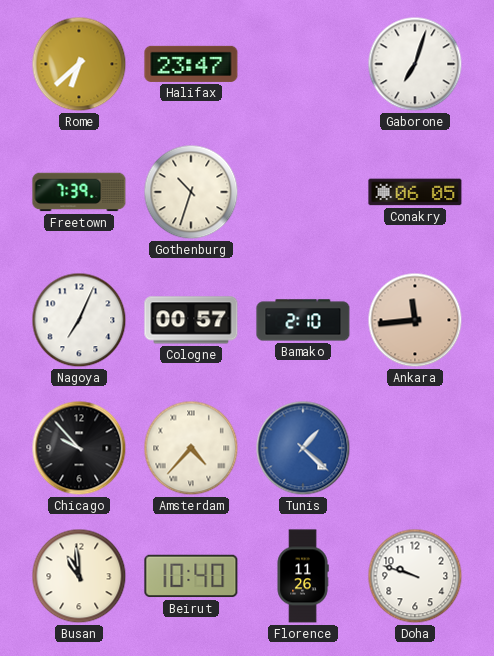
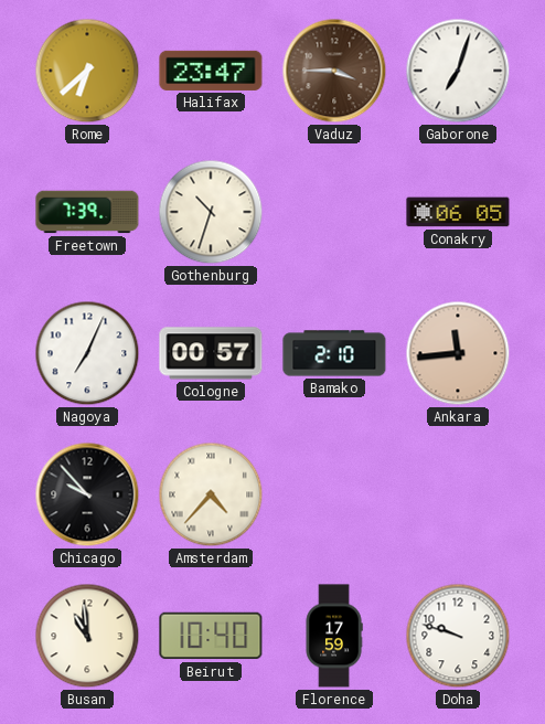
Vaduz: none -> 3:45
Tunis: 1:22 -> none
Florence: 11:26 -> 17:59
